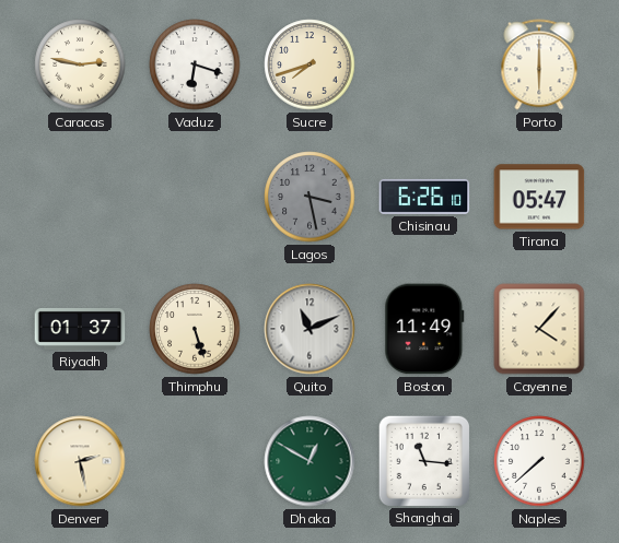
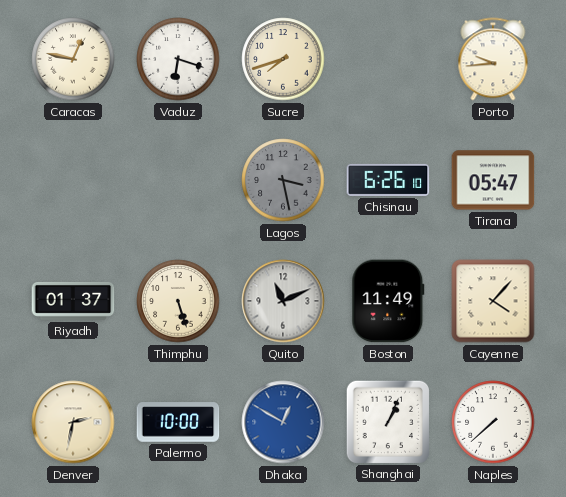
Caracas: 2:47 -> 12:47
Porto: 6:00 -> 9:44
Denver: 2:28 -> 2:32
Palermo: none -> 10:00
Dhaka dial: green -> blue
Shanghai: 11:16 -> 1:04
